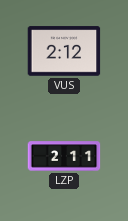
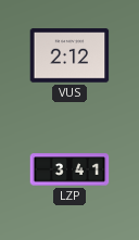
LZP: 2:11 -> 3:41
